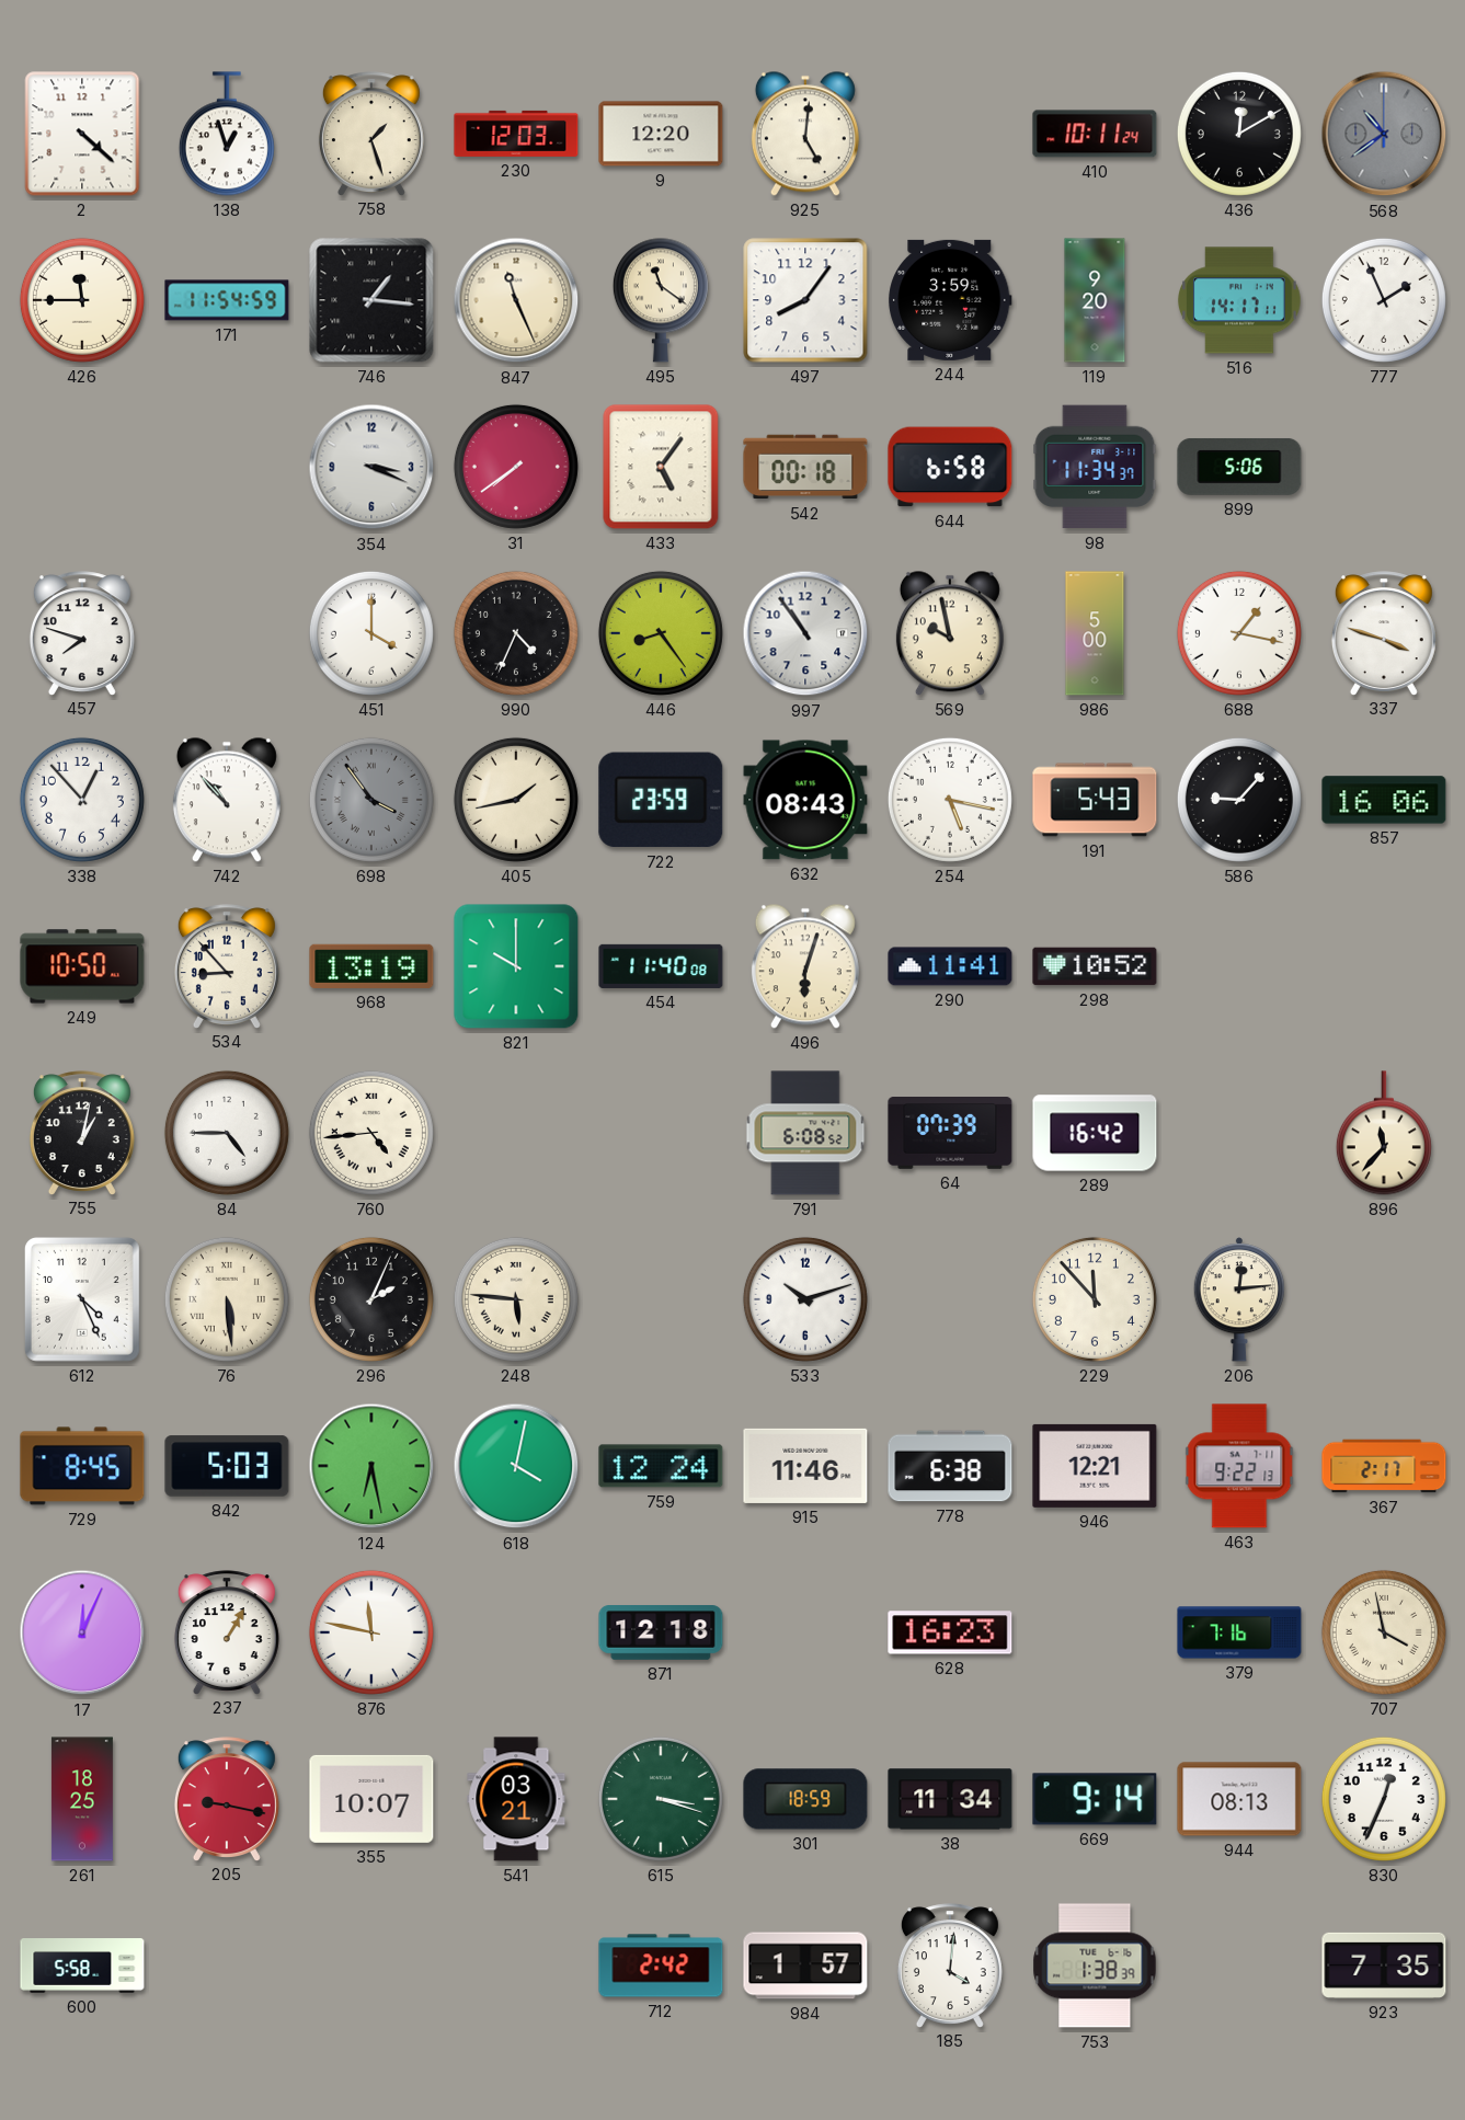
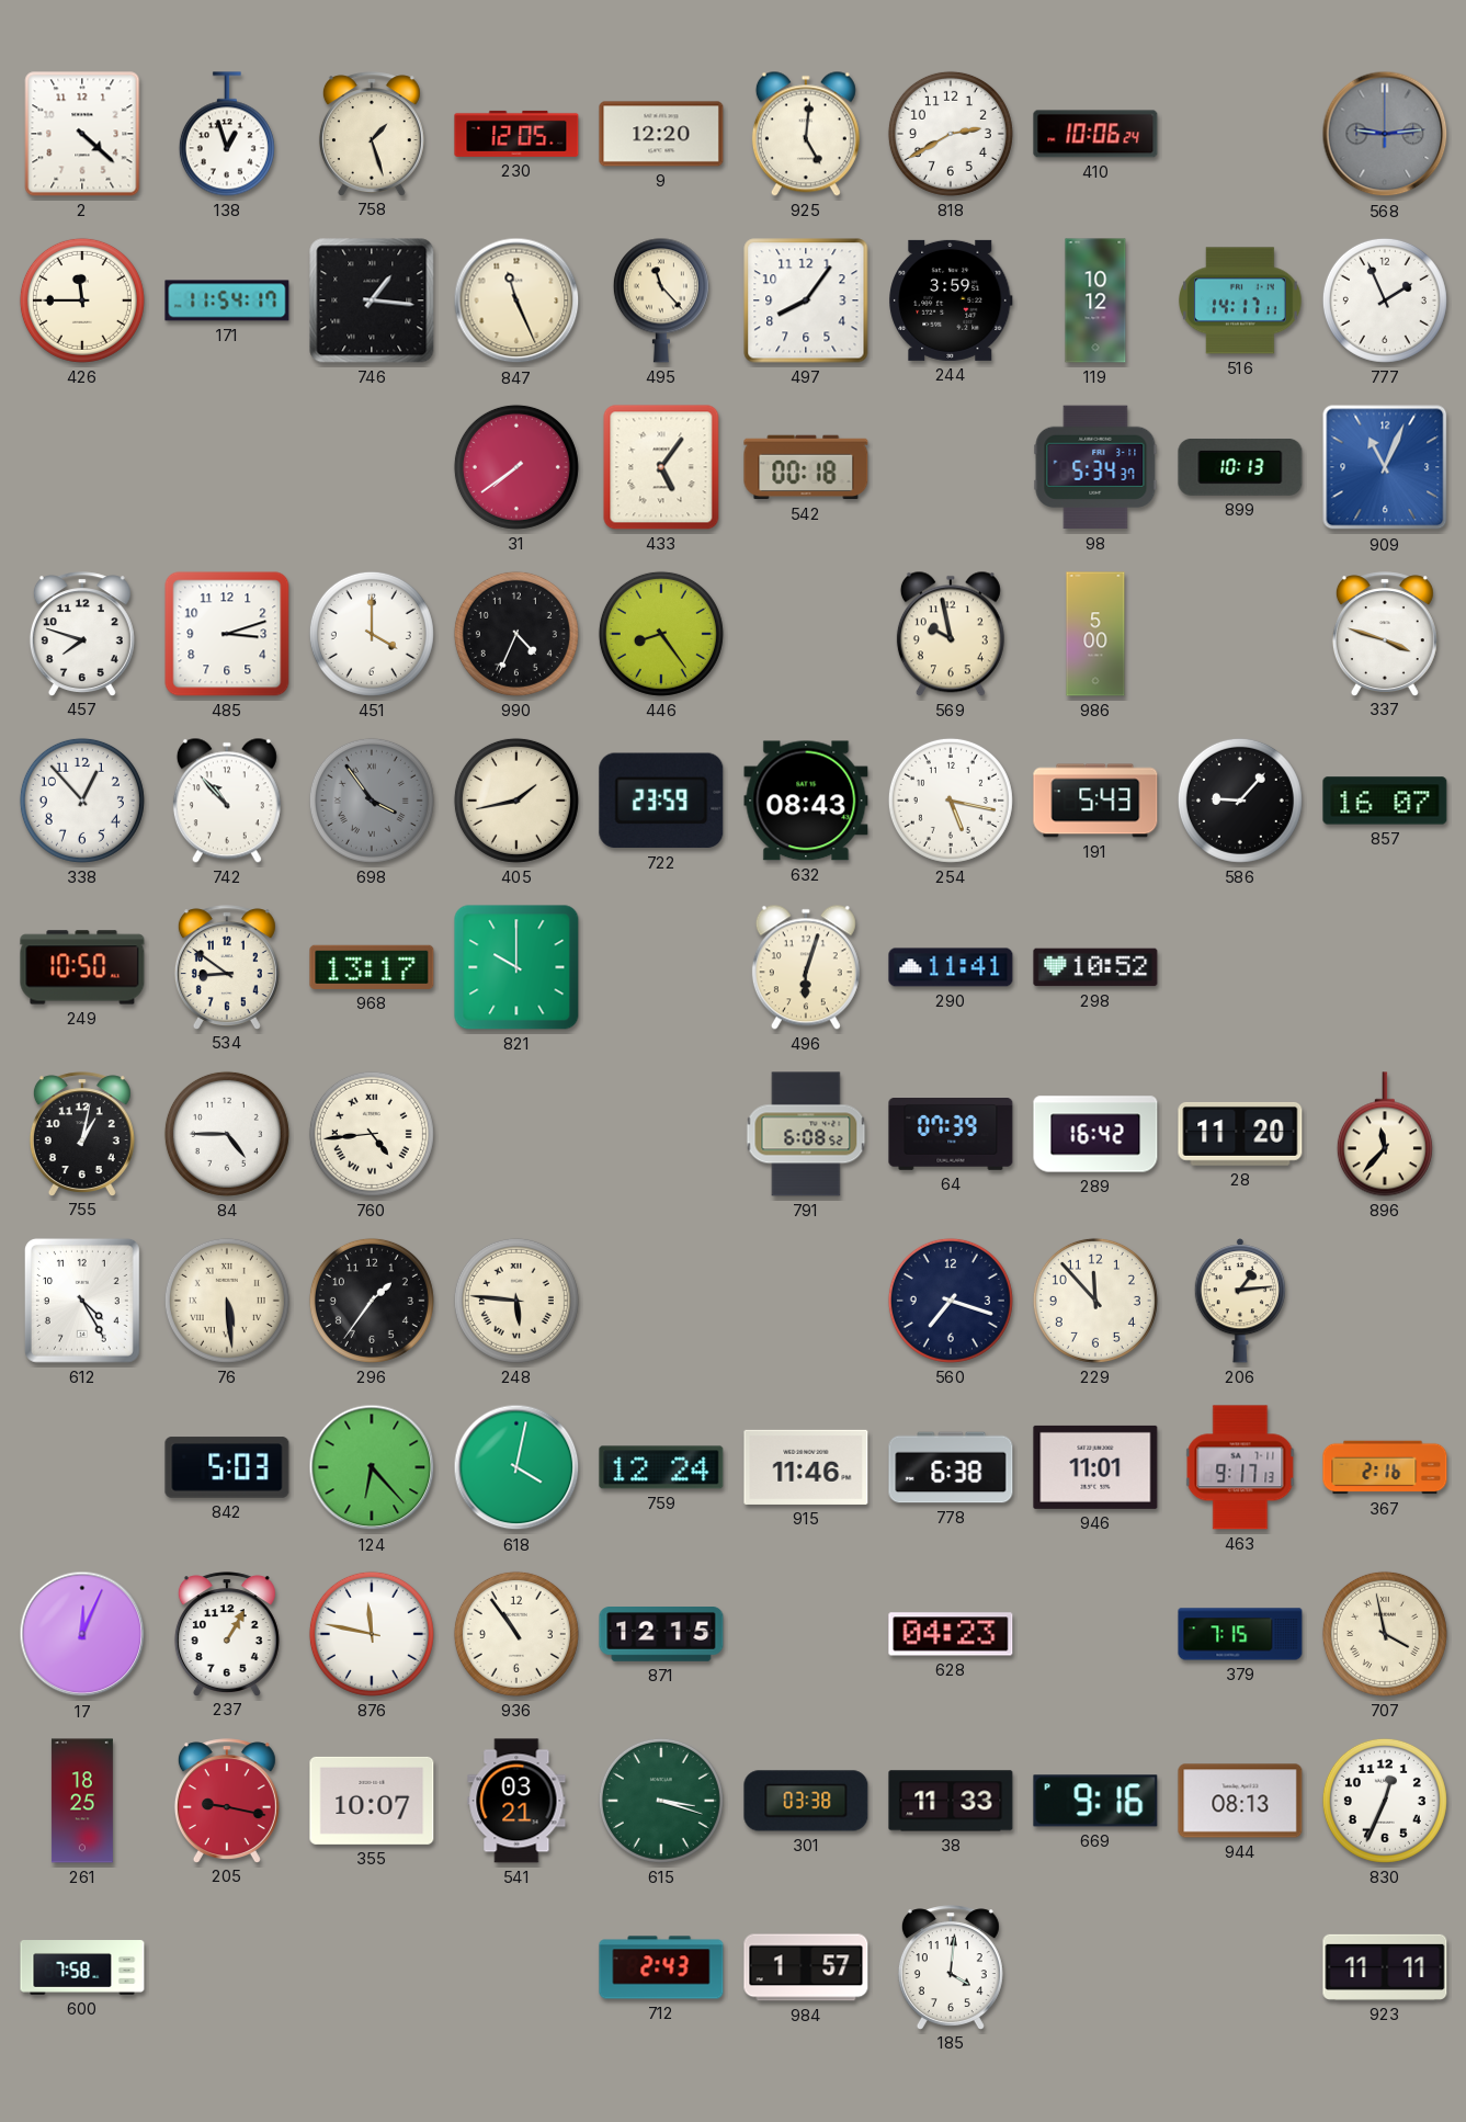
230: 12:03 -> 12:05
818: none -> 2:40
410: 10:11 -> 10:06
436: 12:10 -> none
568: 10:39 -> 9:14
171: 11:54:59 -> 11:54:17
495: 11:21 -> 11:23
119: 9:20 -> 10:12
354: 3:19 -> none
644: 6:58 -> none
98: 11:34 -> 5:34
899: 5:06 -> 10:13
909: none -> 11:04
485: none -> 3:12
997: 10:54 -> none
688: 1:17 -> none
857: 16:06 -> 16:07
534: 8:53 -> 8:51
968: 13:19 -> 13:17
454: 11:40 -> none
28: none -> 11:20
612: 4:26 -> 4:25
296: 2:04 -> 1:36
533: 10:12 -> none
560: none -> 7:18
206: 12:14 -> 1:14
729: 8:45 -> none
124: 6:28 -> 6:23
946: 12:21 -> 11:01
463: 9:22 -> 9:17
367: 2:17 -> 2:16
936: none -> 10:54
871: 12:18 -> 12:15
628: 16:23 -> 04:23
379: 7:16 -> 7:15
301: 18:59 -> 03:38
38: 11:34 -> 11:33
669: 9:14 -> 9:16
600: 5:58 -> 7:58
712: 2:42 -> 2:43
753: 1:38 -> none
923: 7:35 -> 11:11
